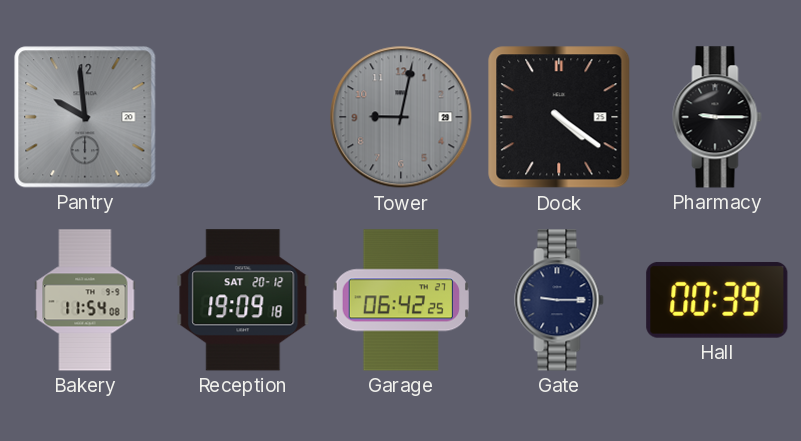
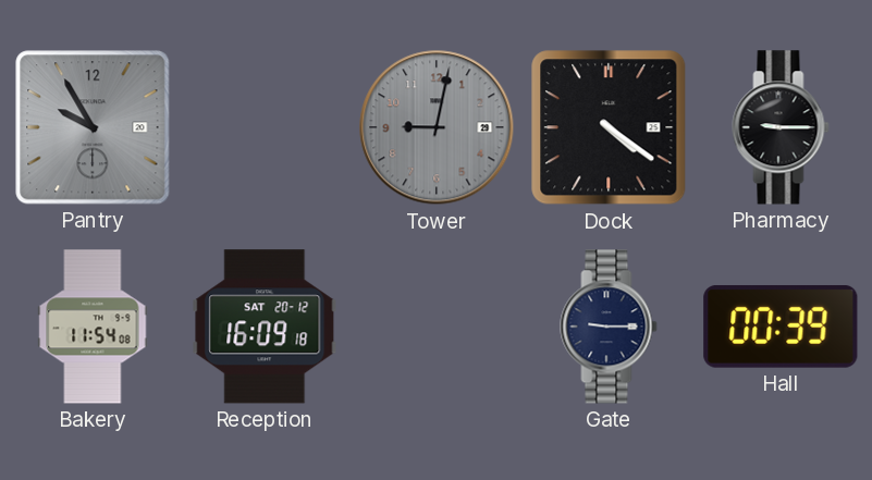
Pantry: 9:59 -> 9:55
Reception: 19:09 -> 16:09
Garage: 06:42 -> none
